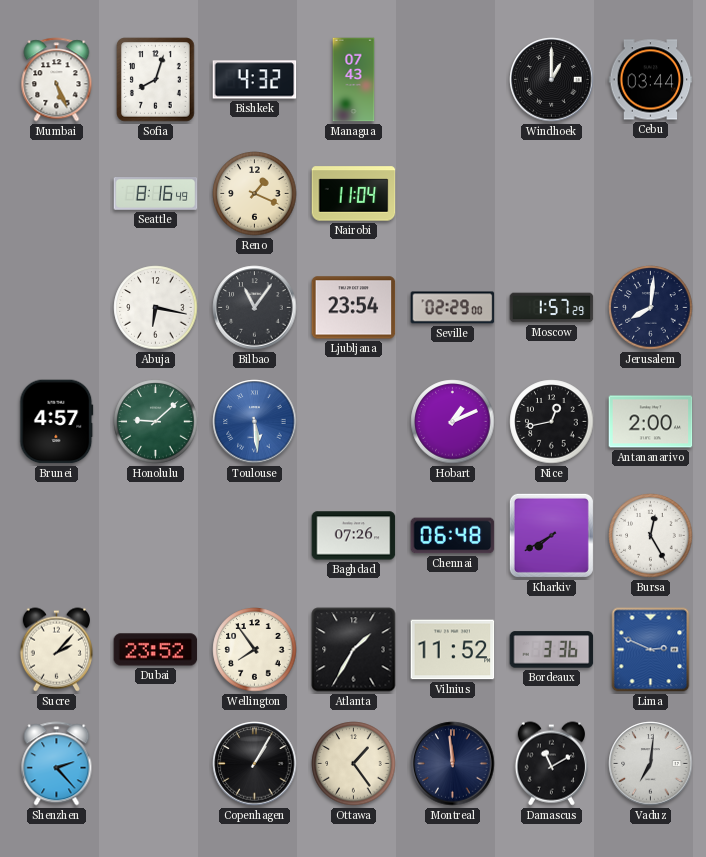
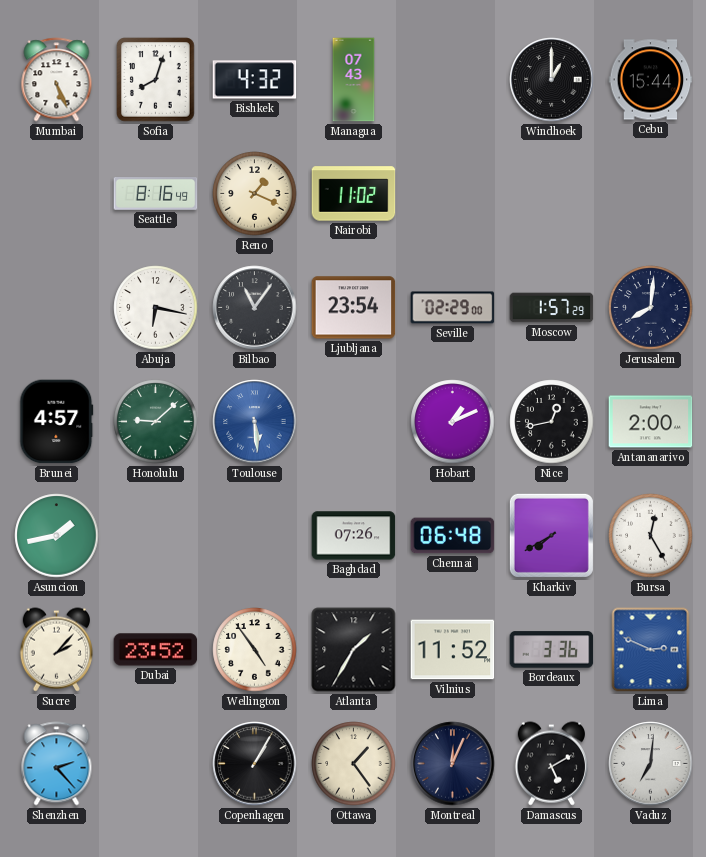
Cebu: 03:44 -> 15:44
Nairobi: 11:04 -> 11:02
Asuncion: none -> 1:43
Wellington: 7:54 -> 4:54
Montreal: 11:59 -> 12:04
Damascus: 11:10 -> 5:10
